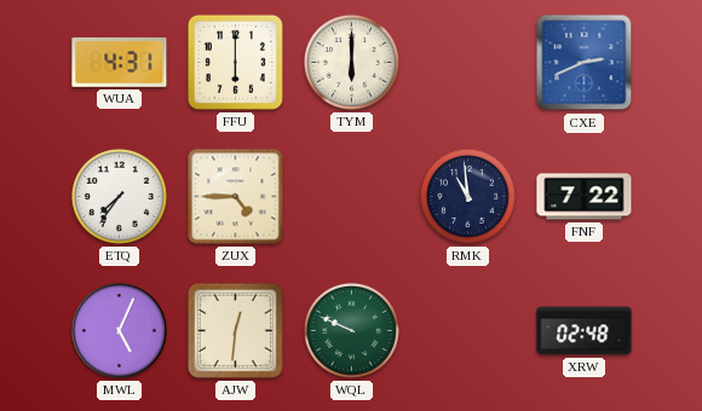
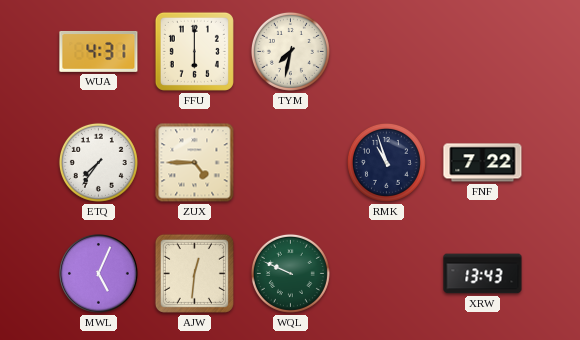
TYM: 6:00 -> 7:32
CXE: 2:41 -> none
RMK: 10:59 -> 10:57
XRW: 02:48 -> 13:43
